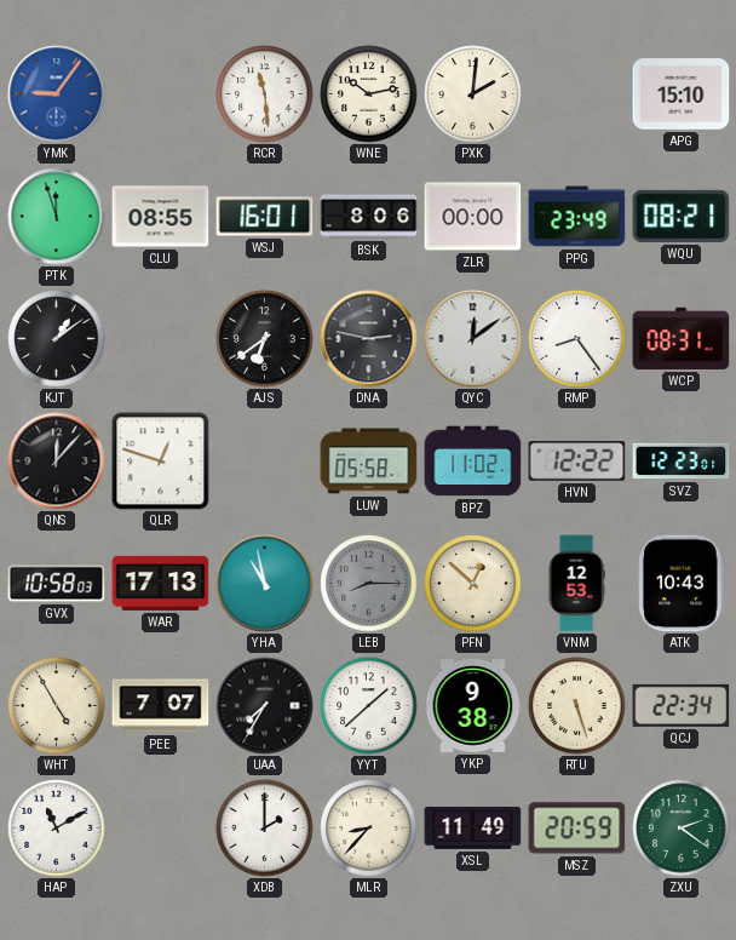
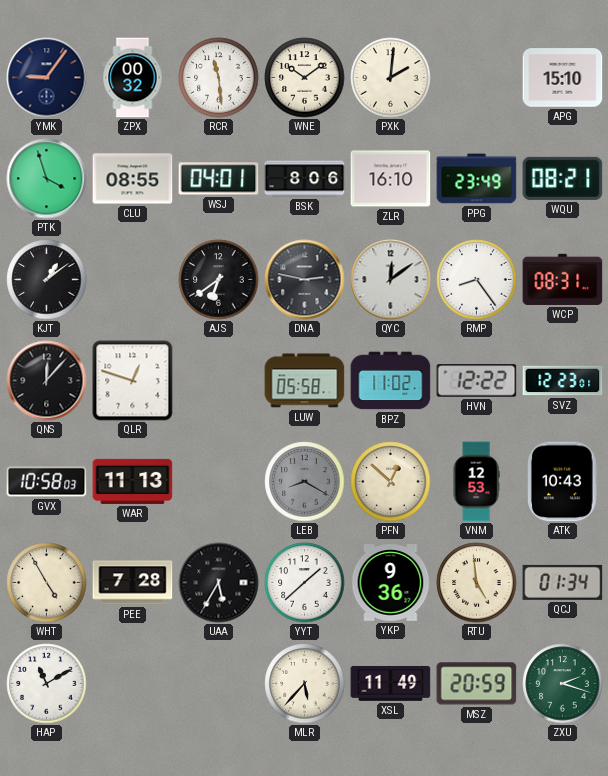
YMK dial: blue -> navy
ZPX: none -> 00:32
WNE: 10:13 -> 10:09
PTK: 11:57 -> 3:57
WSJ: 16:01 -> 04:01
ZLR: 00:00 -> 16:10
WAR: 17:13 -> 11:13
YHA: 10:58 -> none
LEB: 8:15 -> 8:20
PEE: 7:07 -> 7:28
UAA: 7:35 -> 5:35
YKP: 9:38 -> 9:36
RTU: 5:27 -> 4:59
QCJ: 22:34 -> 01:34
XDB: 2:00 -> none
MLR: 8:37 -> 5:37
ZXU: 2:21 -> 2:18
